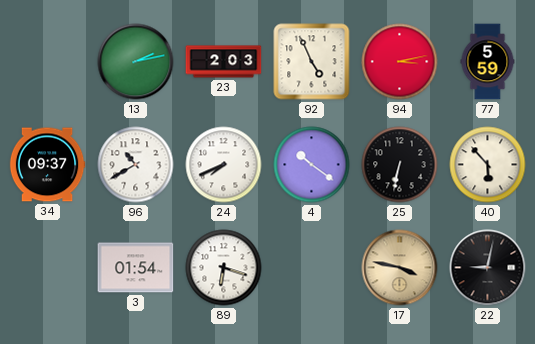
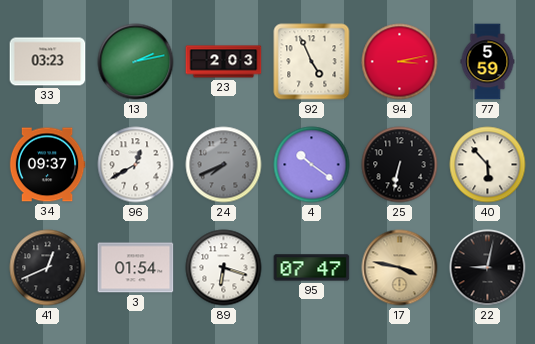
33: none -> 03:23
96: 10:40 -> 12:40
24 dial: white -> grey
41: none -> 12:41
95: none -> 07:47
